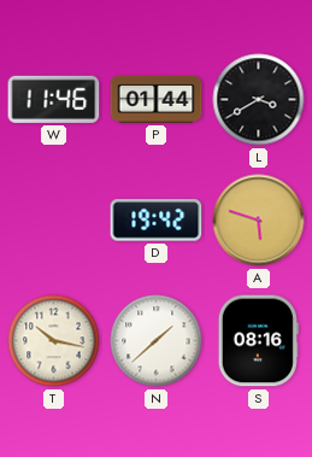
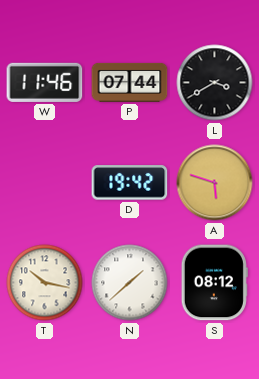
P: 01:44 -> 07:44
S: 08:16 -> 08:12
